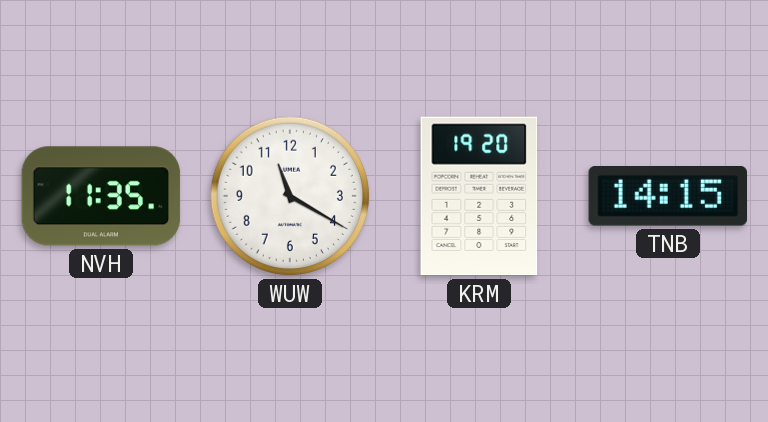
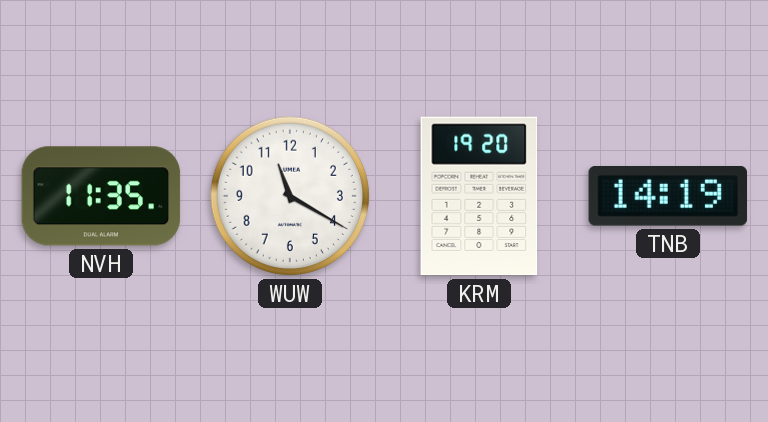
TNB: 14:15 -> 14:19
